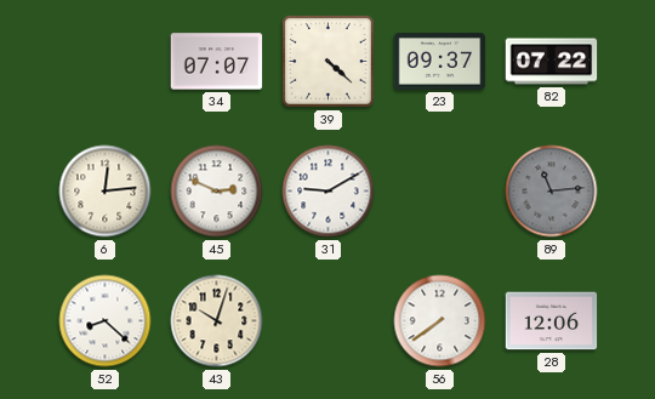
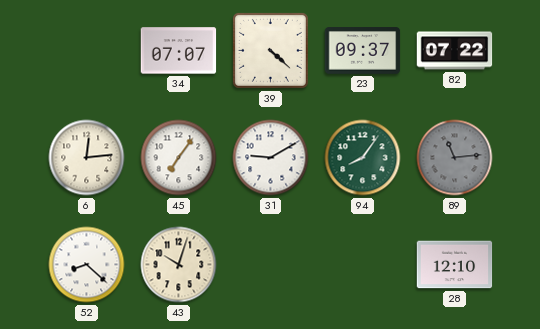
45: 2:49 -> 7:06
94: none -> 8:06
56: 7:39 -> none
28: 12:06 -> 12:10
